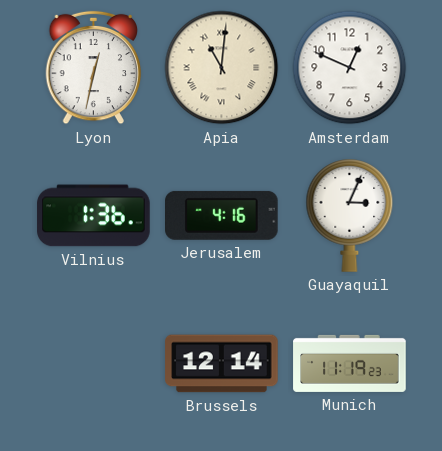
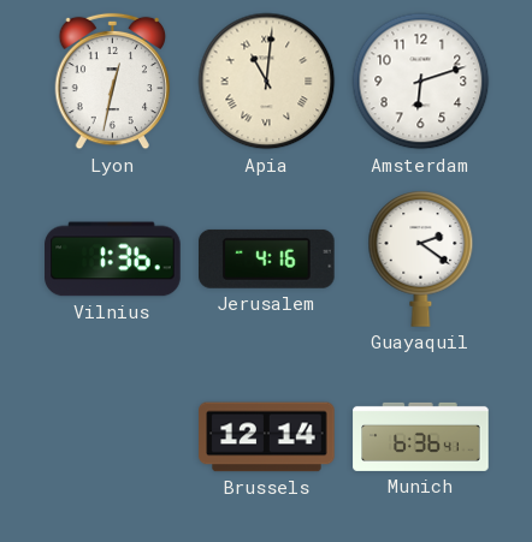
Amsterdam: 12:49 -> 6:12
Guayaquil: 3:04 -> 2:21
Munich: 11:19 -> 6:36
